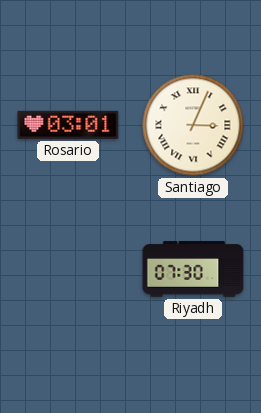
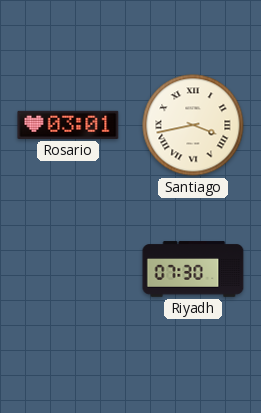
Santiago: 3:04 -> 3:43
